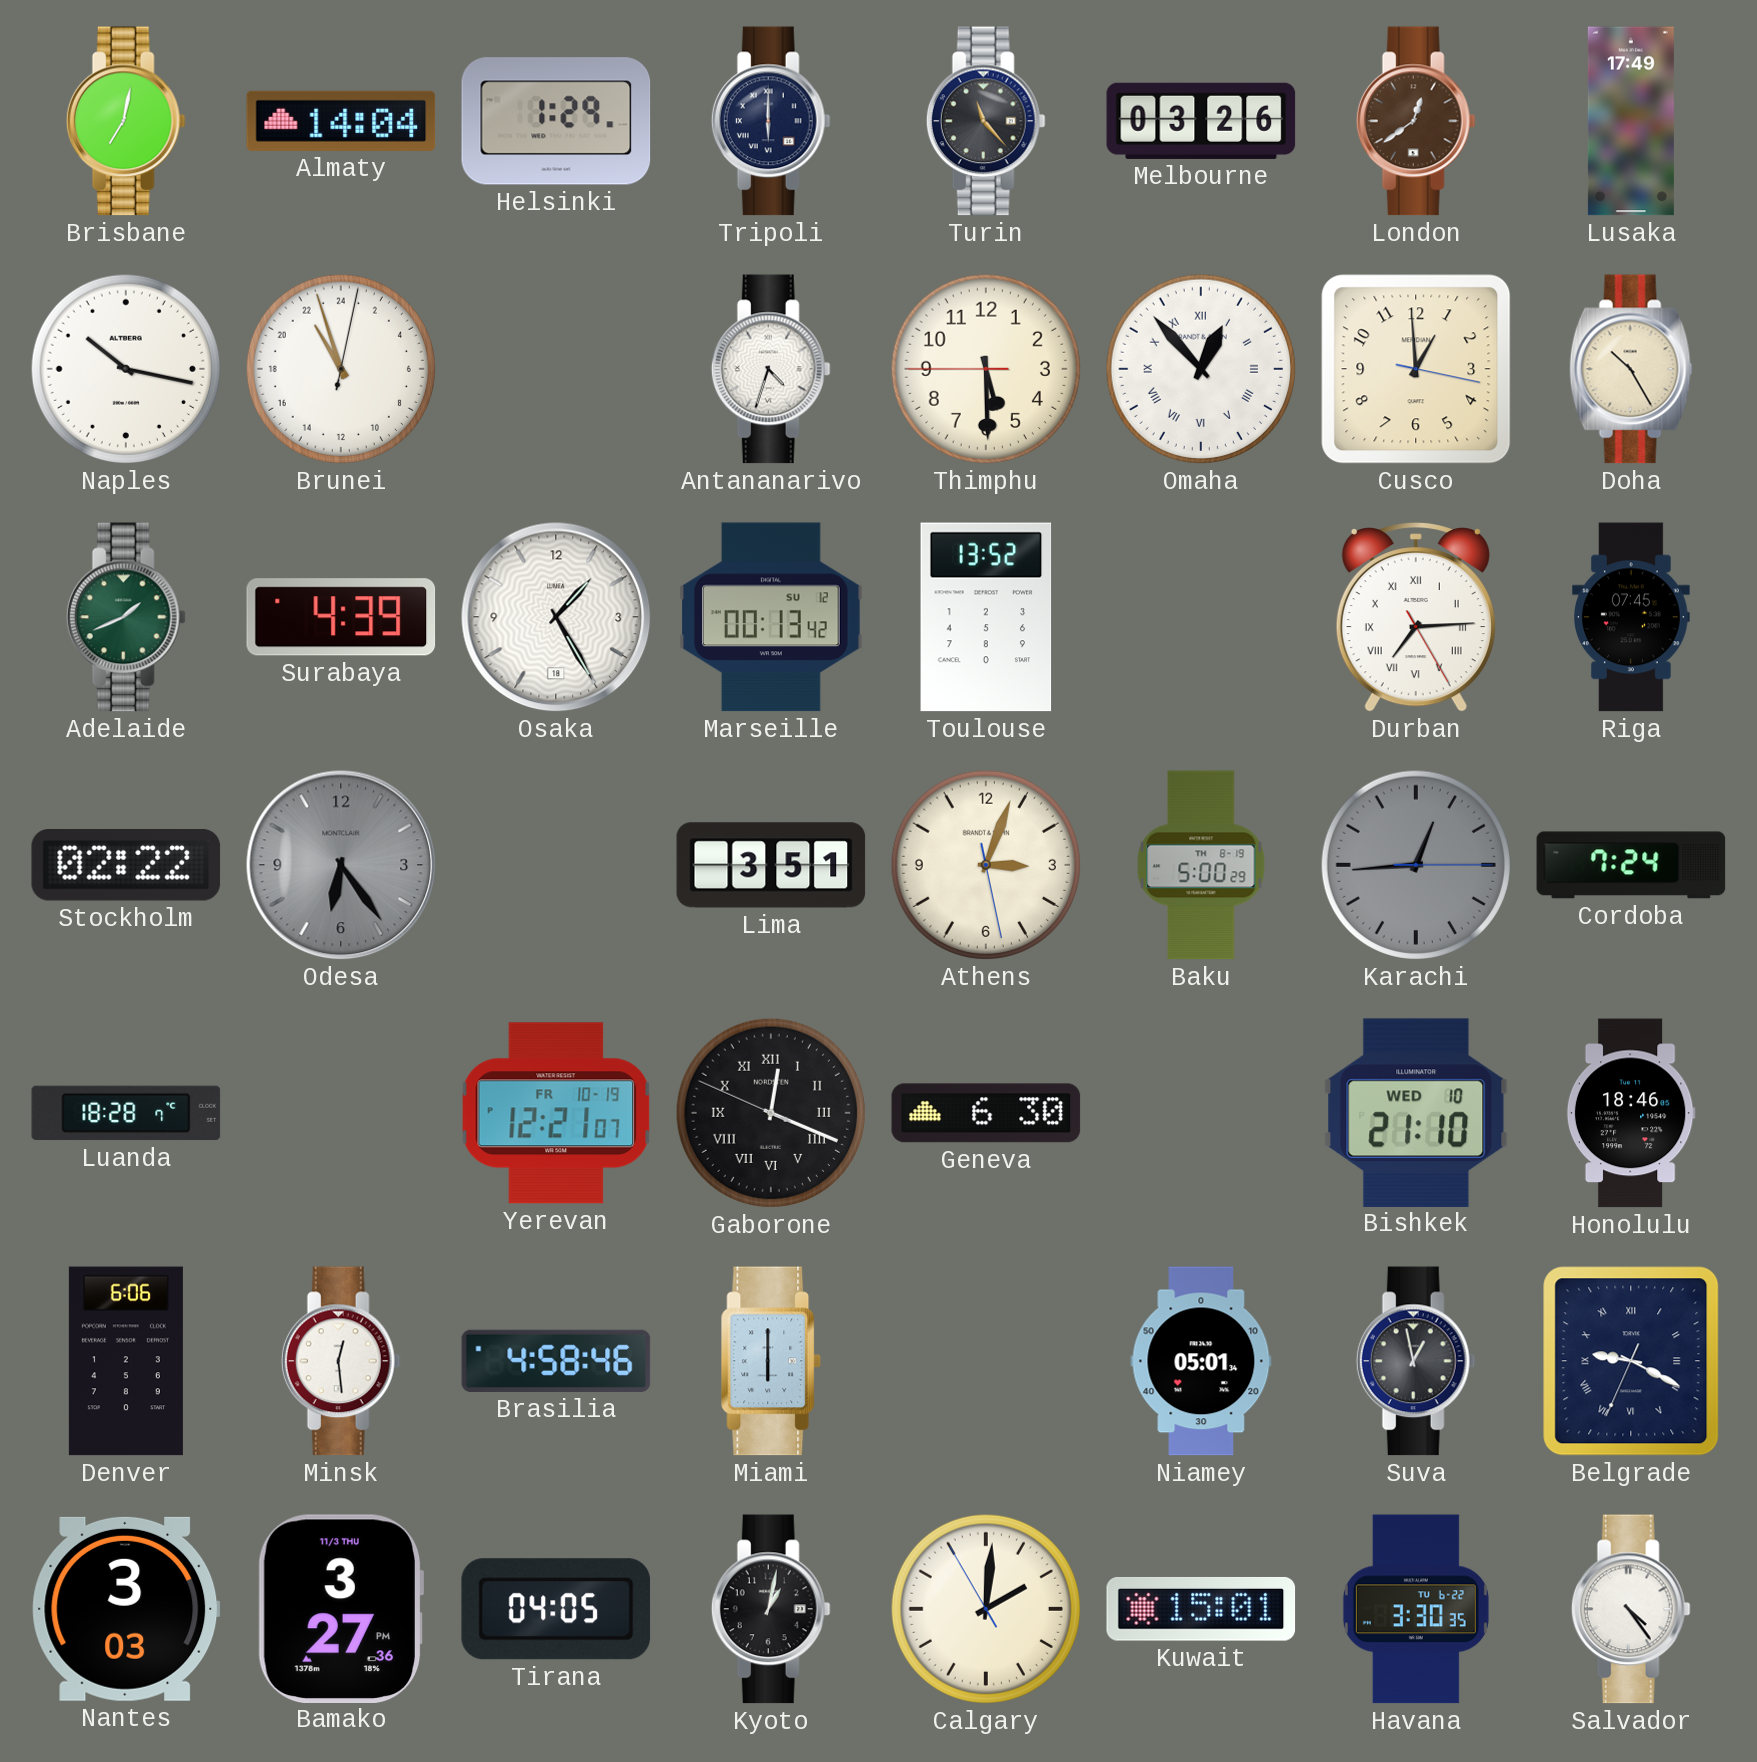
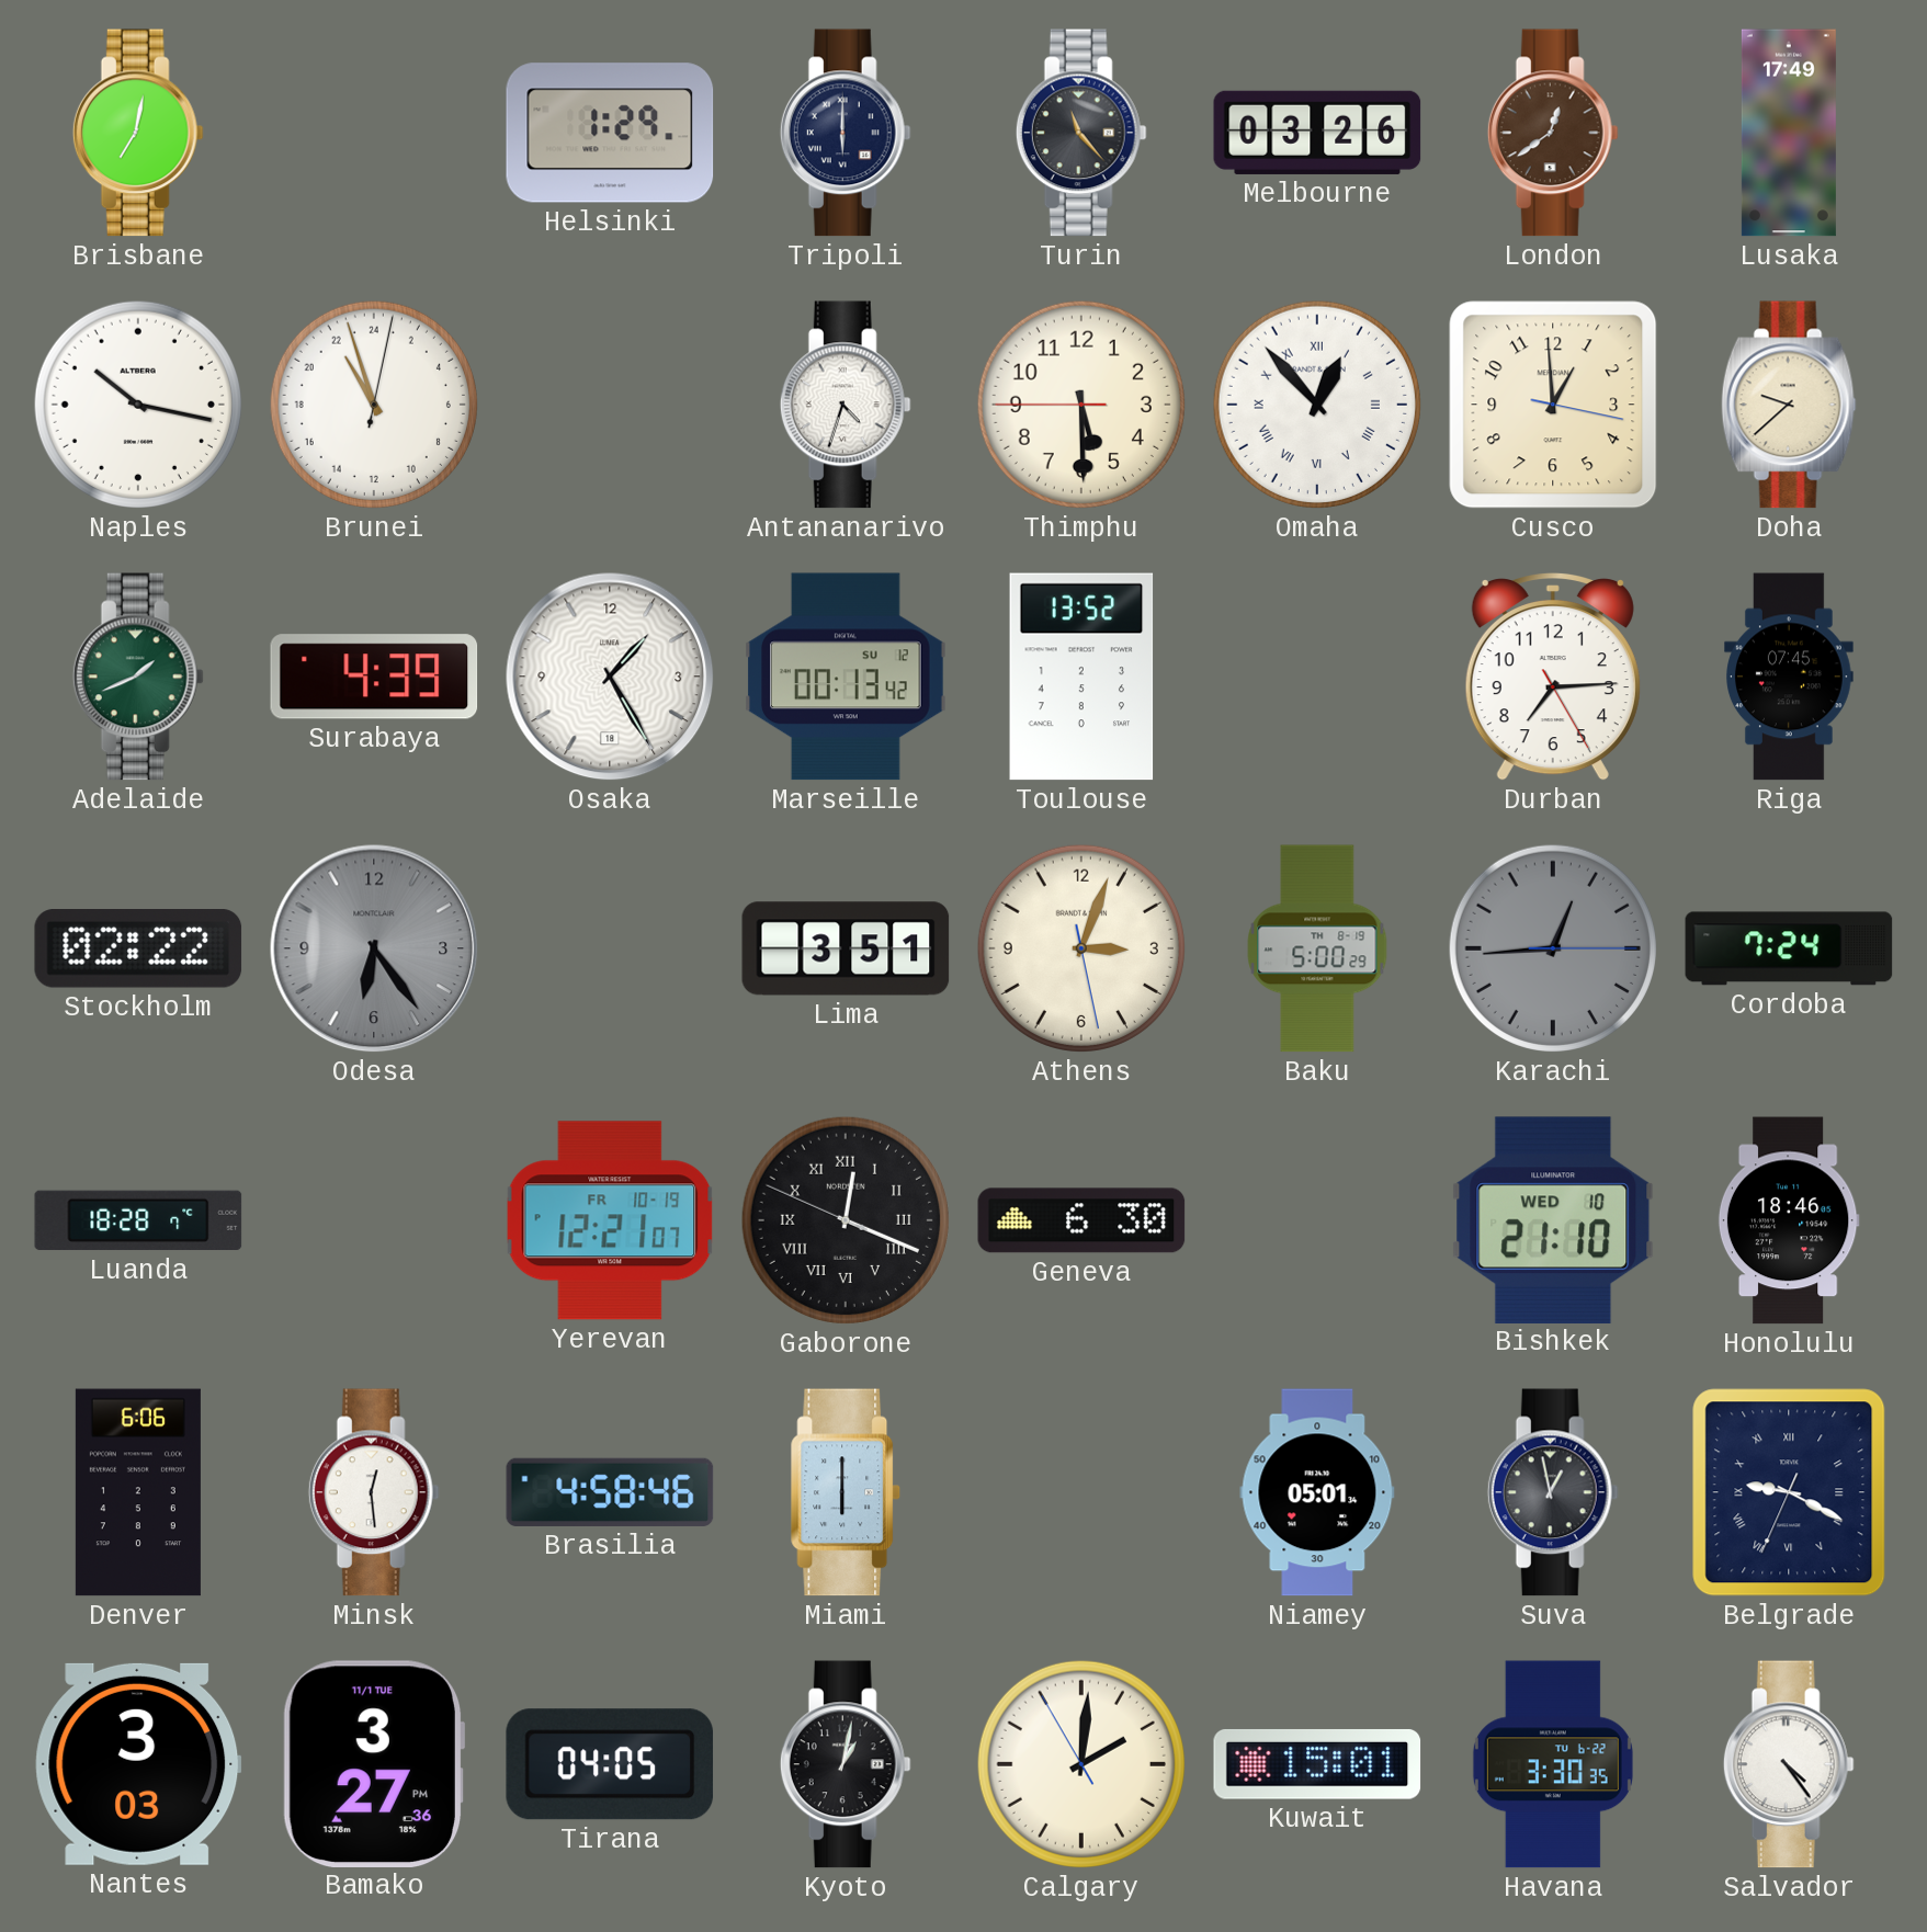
Almaty: 14:04 -> none
Doha: 10:25 -> 9:38
Durban numerals: Roman -> Arabic
Bamako date: 11/3 THU -> 11/1 TUE
